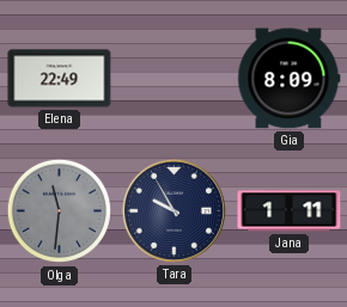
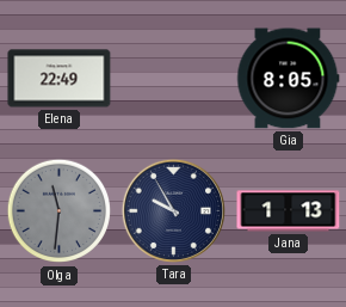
Gia: 8:09 -> 8:05
Jana: 1:11 -> 1:13
